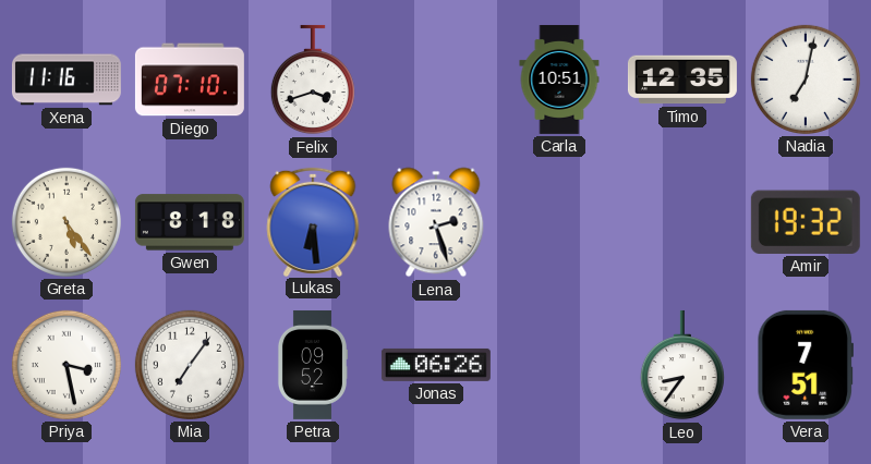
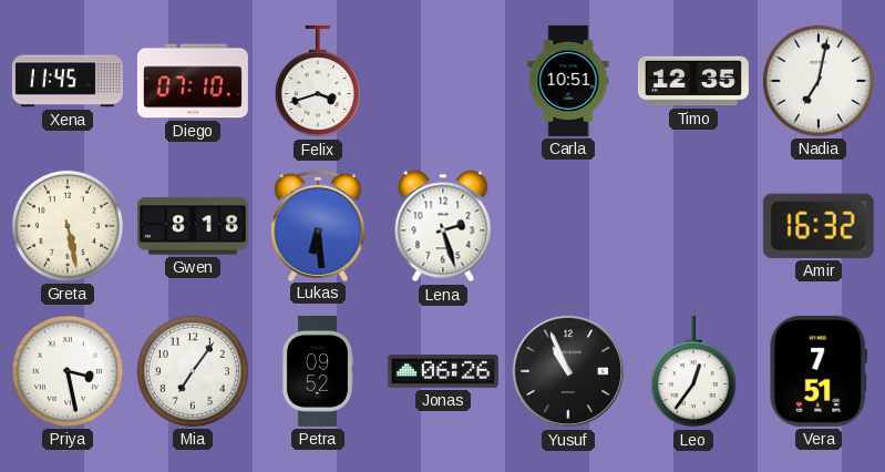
Xena: 11:16 -> 11:45
Greta: 5:24 -> 5:28
Amir: 19:32 -> 16:32
Yusuf: none -> 10:56
Leo: 8:36 -> 12:36
